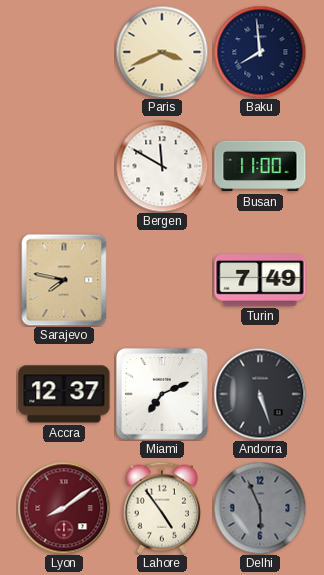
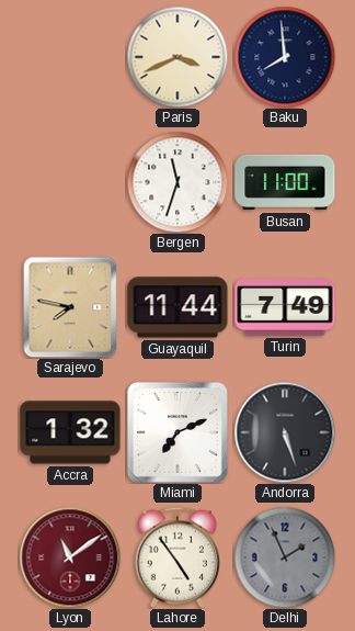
Bergen: 11:50 -> 11:33
Guayaquil: none -> 11:44
Accra: 12:37 -> 1:32
Lyon: 8:09 -> 11:09
Delhi: 5:56 -> 1:56
